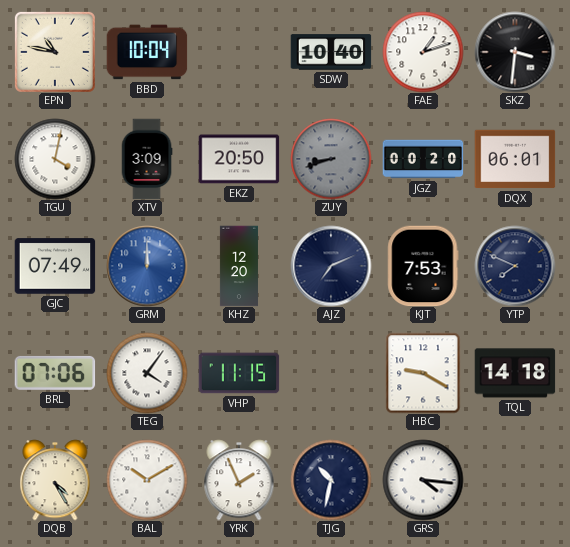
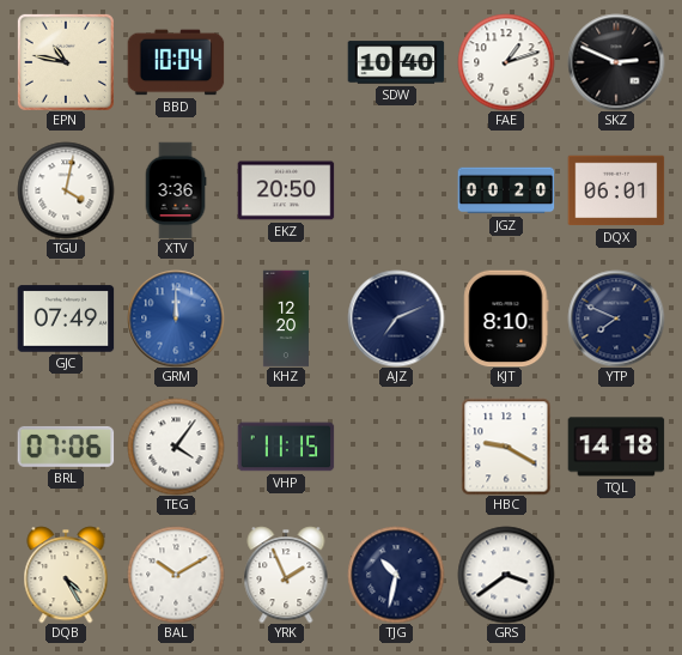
SKZ: 3:31 -> 2:49
XTV: 3:09 -> 3:36
ZUY: 8:42 -> none
KJT: 7:53 -> 8:10
GRS: 4:16 -> 3:39
